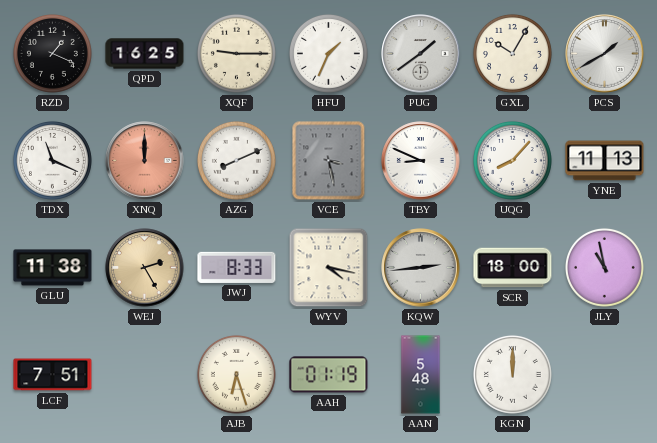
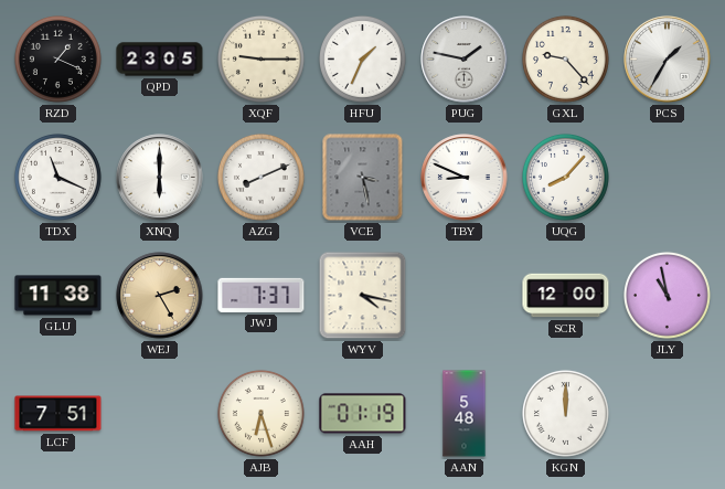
QPD: 16:25 -> 23:05
PUG: 1:39 -> 1:47
GXL: 10:05 -> 9:23
PCS: 1:40 -> 1:35
XNQ: 12:00 -> 6:00
XNQ dial: salmon -> white
YNE: 11:13 -> none
JWJ: 8:33 -> 7:37
KQW: 2:44 -> none
SCR: 18:00 -> 12:00
